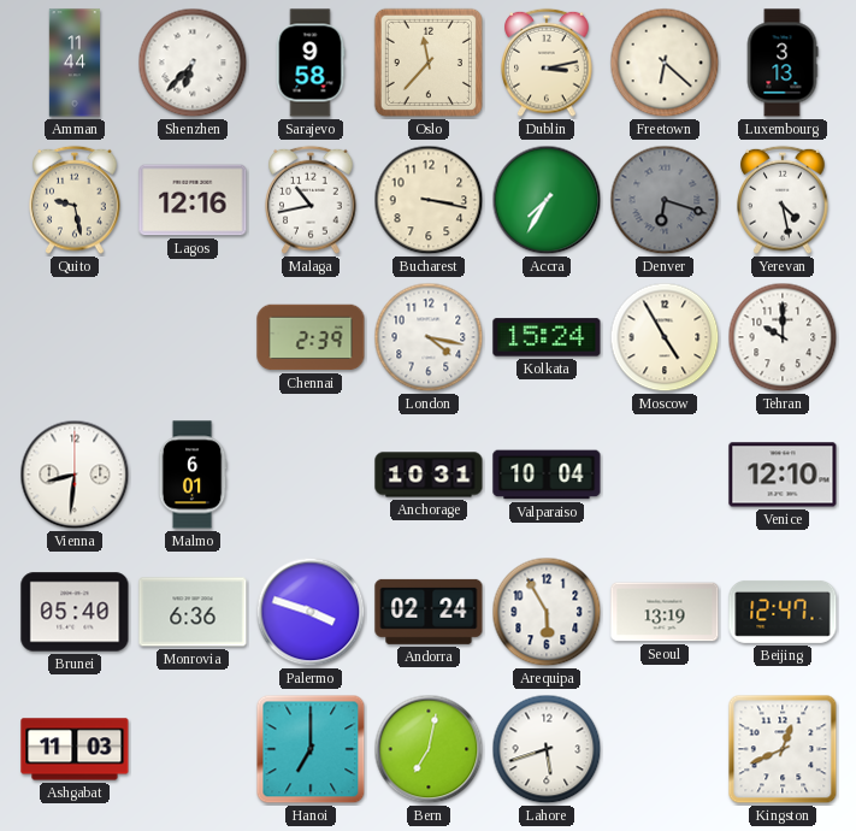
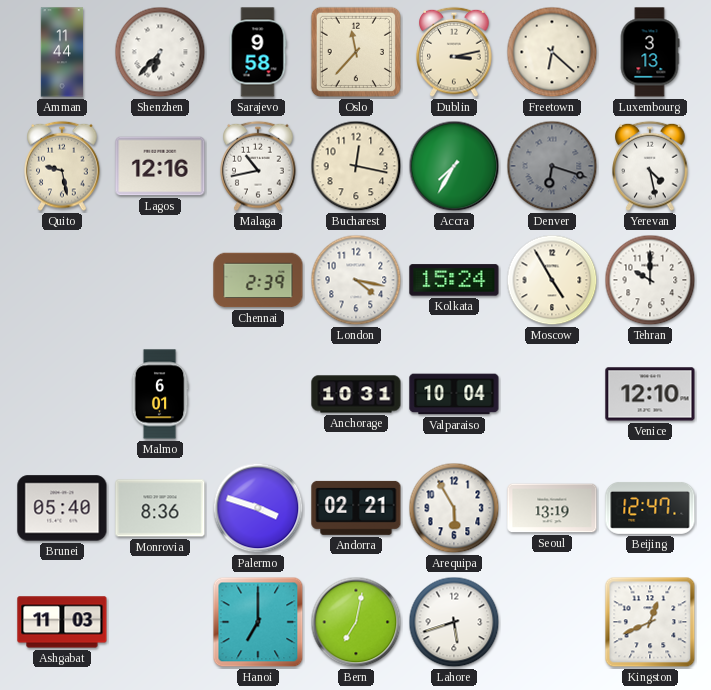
Bucharest: 3:17 -> 12:17
Vienna: 8:31 -> none
Monrovia: 6:36 -> 8:36
Andorra: 02:24 -> 02:21
